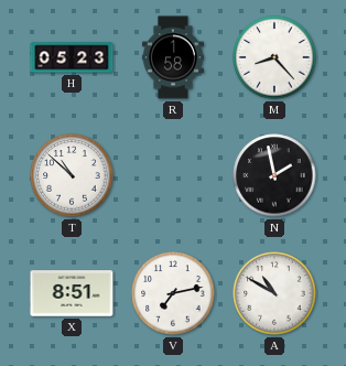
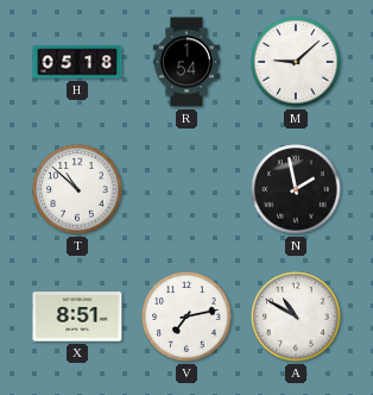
H: 05:23 -> 05:18
R: 1:58 -> 1:54
M: 8:23 -> 9:08
